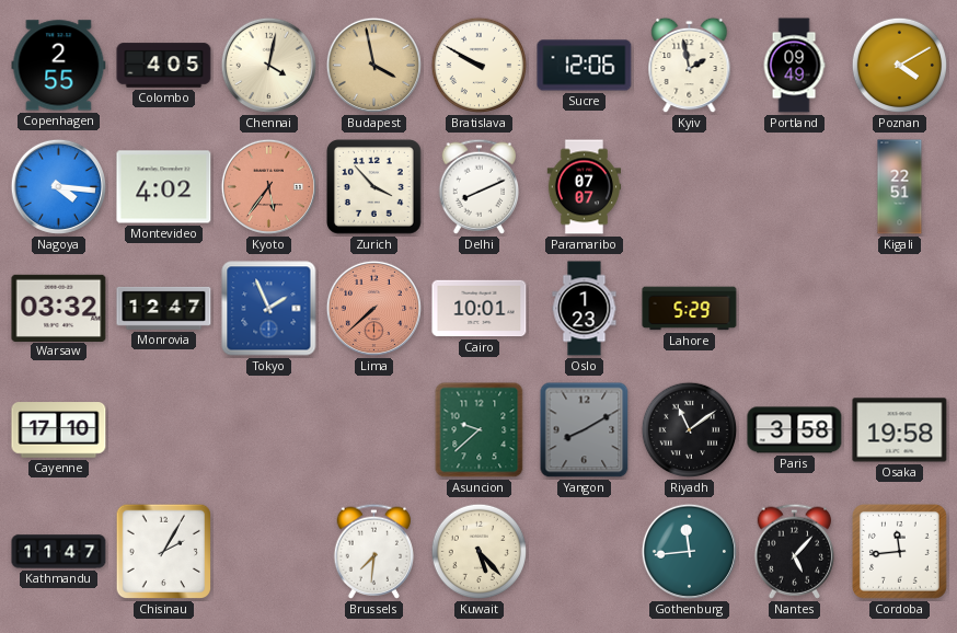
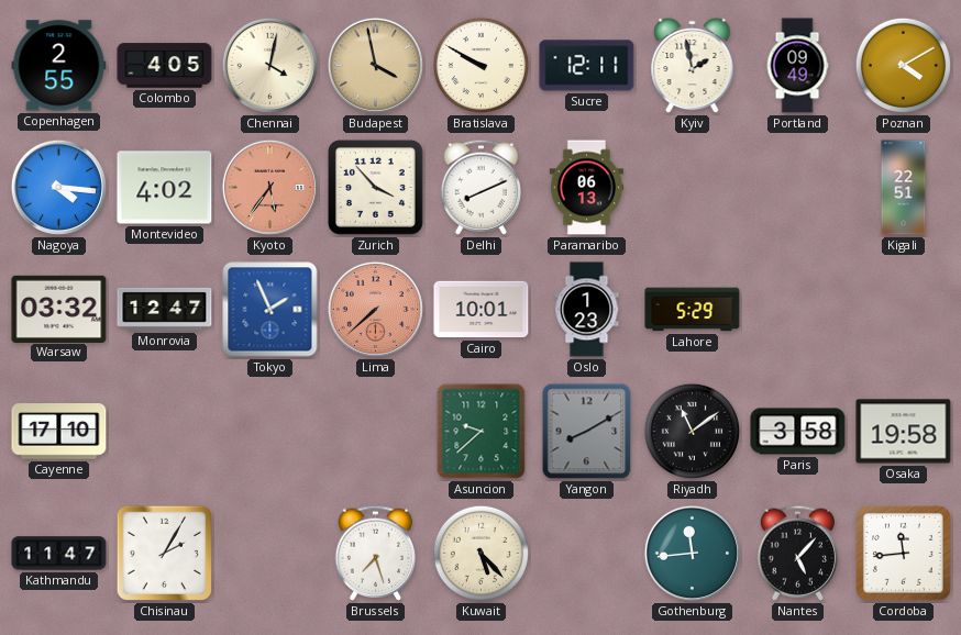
Sucre: 12:06 -> 12:11
Paramaribo: 07:07 -> 06:13
Brussels: 7:31 -> 7:27
